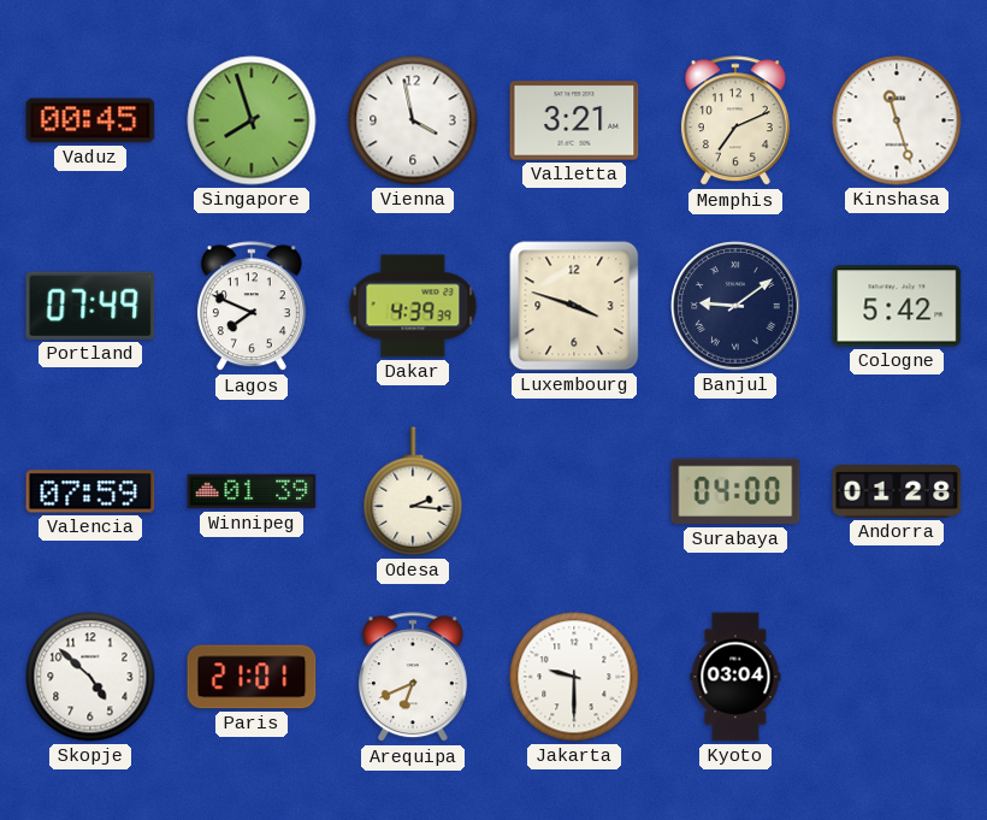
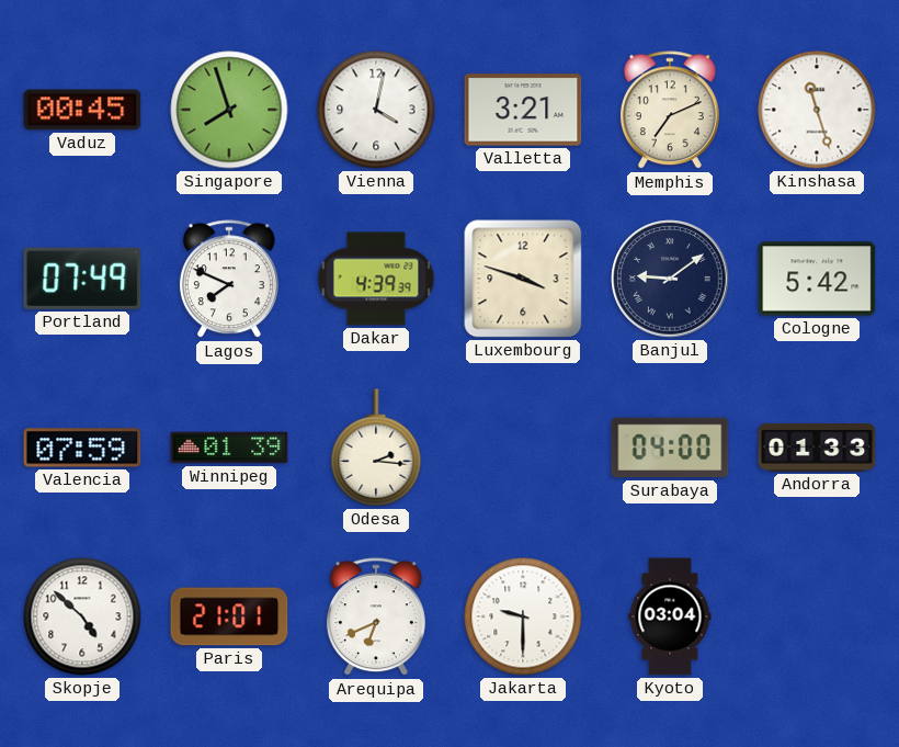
Vienna: 3:58 -> 4:02
Andorra: 01:28 -> 01:33
